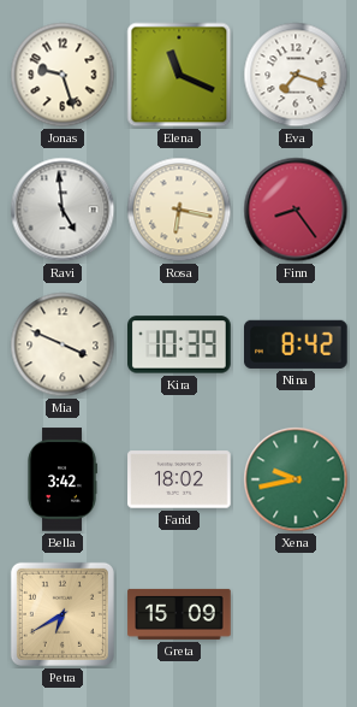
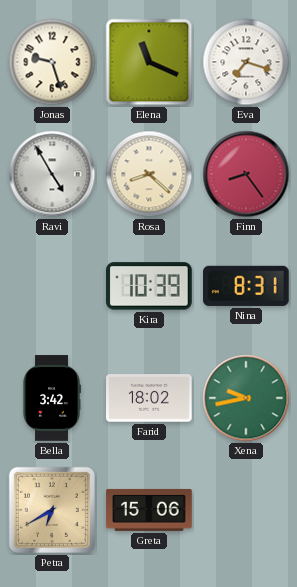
Ravi: 4:59 -> 4:55
Rosa: 6:17 -> 8:22
Mia: 3:49 -> none
Nina: 8:42 -> 8:31
Greta: 15:09 -> 15:06
